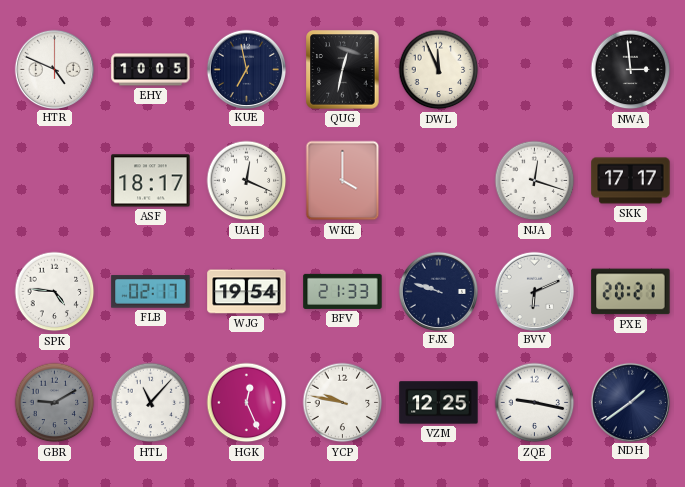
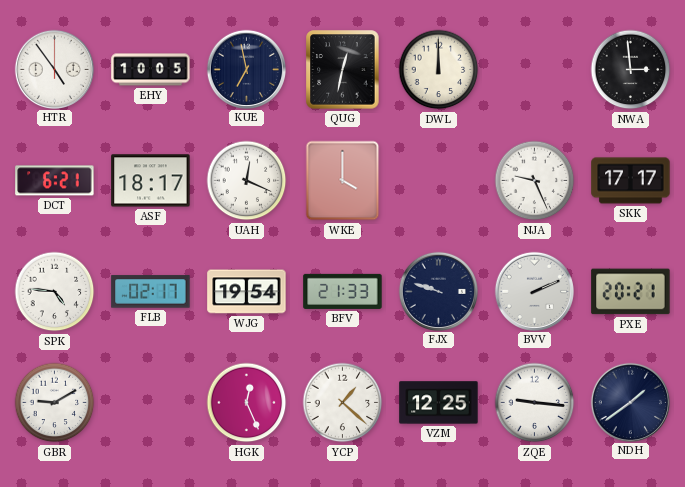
HTR: 4:49 -> 4:54
DWL: 11:56 -> 12:00
DCT: none -> 6:21
NJA: 12:18 -> 9:26
BVV: 6:11 -> 2:11
GBR dial: grey -> white
HTL: 11:07 -> none
YCP: 9:47 -> 1:22
ZQE: 9:17 -> 9:16
